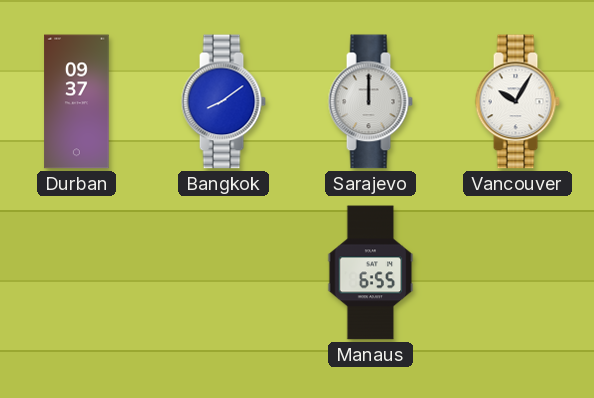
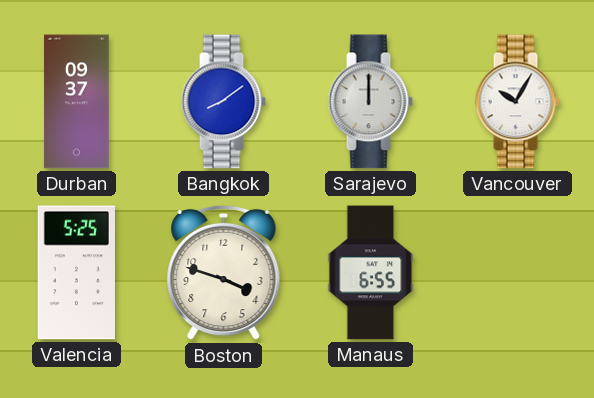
Valencia: none -> 5:25
Boston: none -> 3:48
